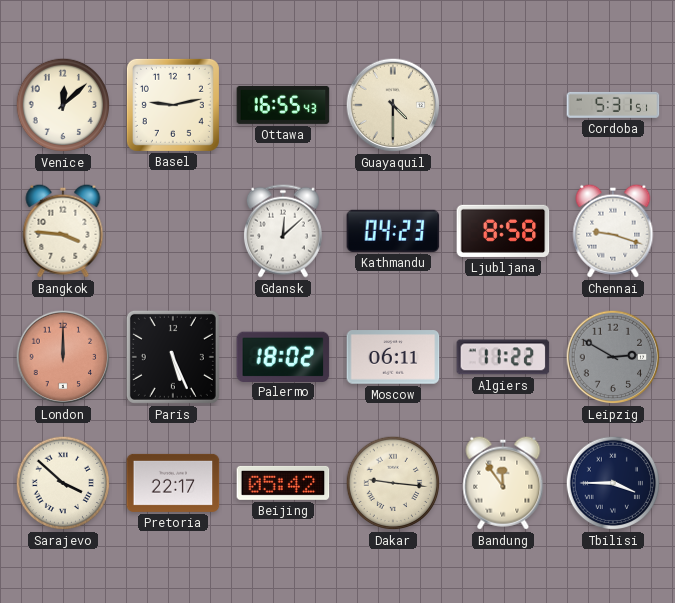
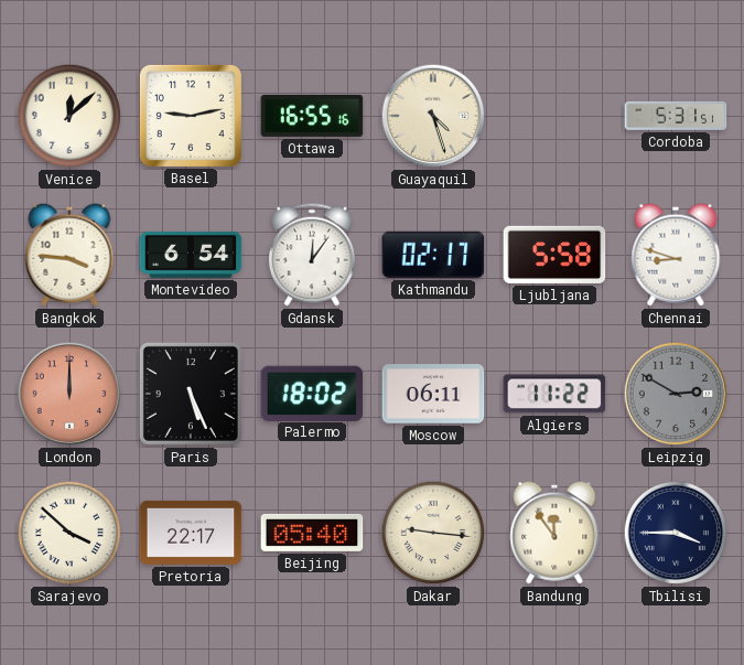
Ottawa: 16:55:43 -> 16:55:16
Guayaquil: 4:30 -> 4:27
Montevideo: none -> 6:54
Gdansk: 12:08 -> 12:06
Kathmandu: 04:23 -> 02:17
Ljubljana: 8:58 -> 5:58
Chennai: 9:18 -> 8:48
Beijing: 05:42 -> 05:40
